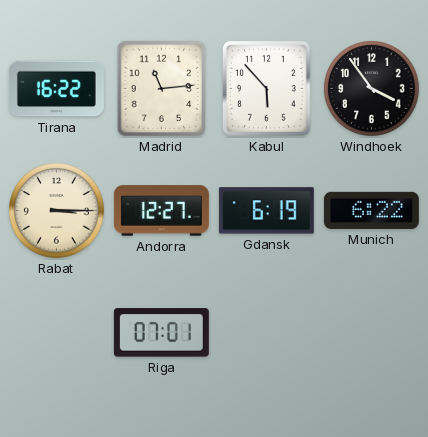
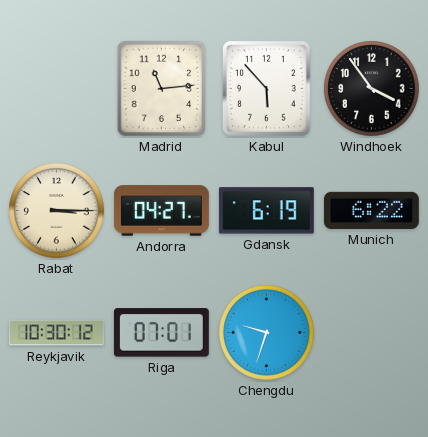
Tirana: 16:22 -> none
Andorra: 12:27 -> 04:27
Reykjavik: none -> 10:30
Chengdu: none -> 9:33
